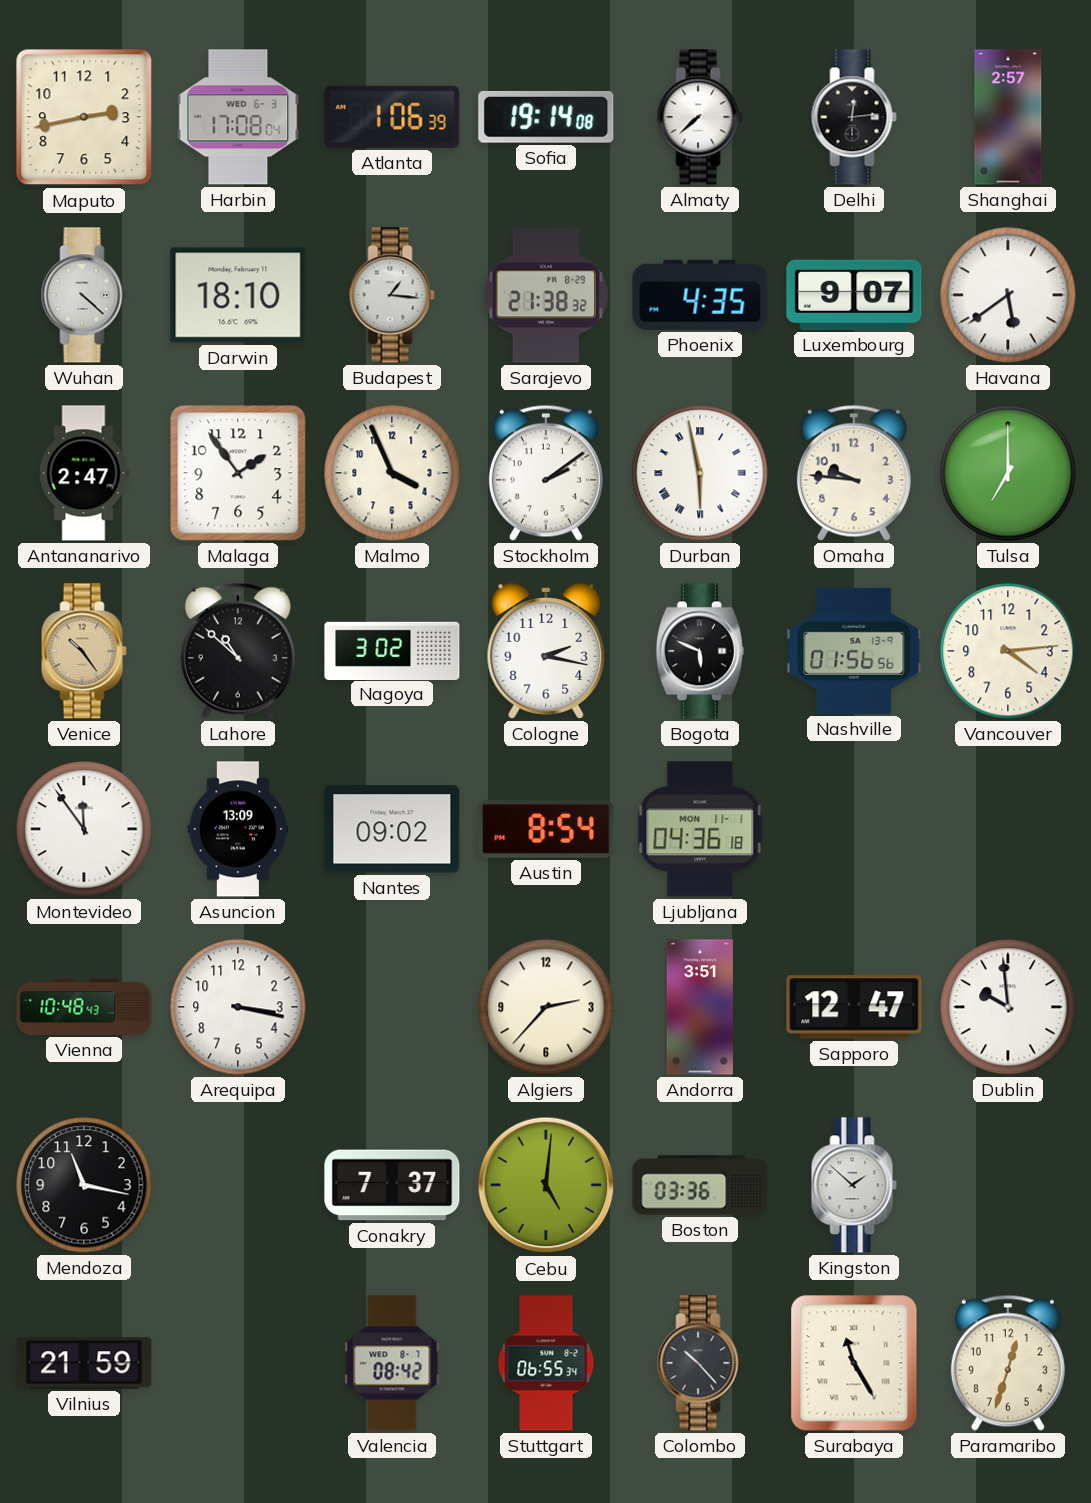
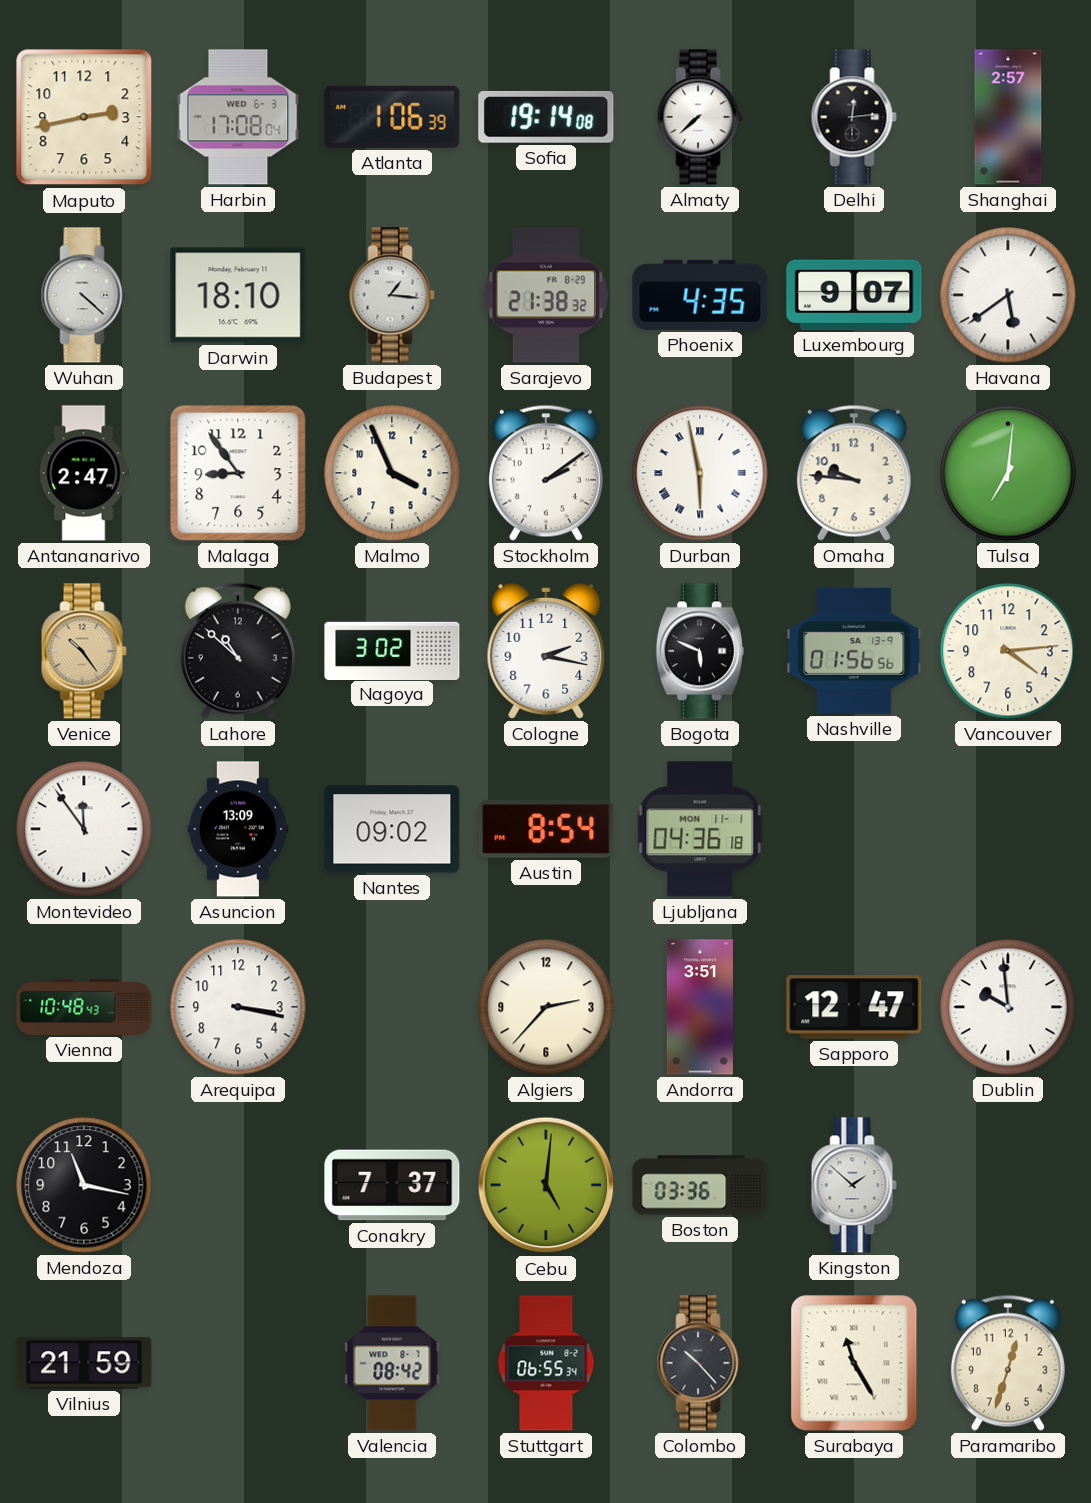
Malaga: 1:54 -> 8:54
Tulsa: 7:00 -> 7:01
